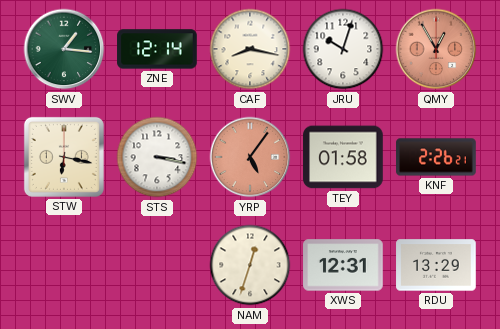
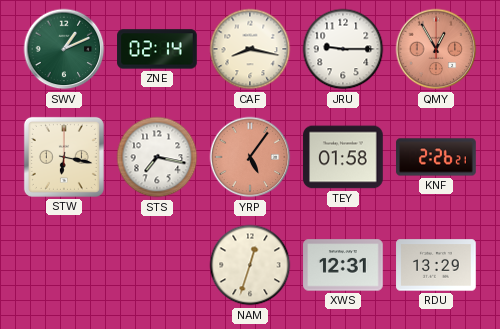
SWV: 1:16 -> 1:11
ZNE: 12:14 -> 02:14
JRU: 10:03 -> 9:15
STS: 3:17 -> 7:17
